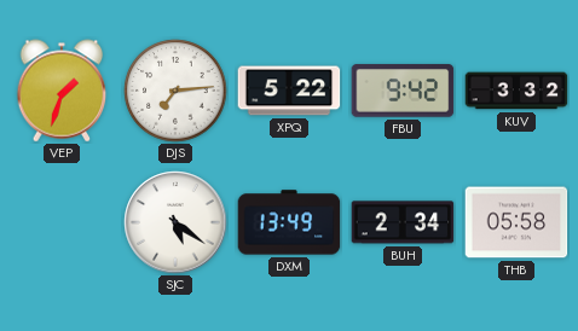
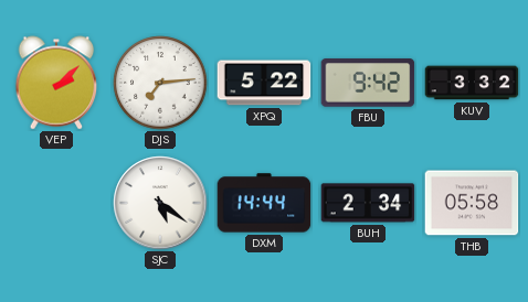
VEP: 1:33 -> 2:08
DXM: 13:49 -> 14:44
